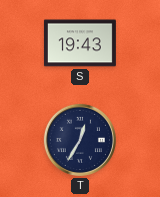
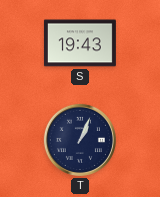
T: 12:35 -> 1:04
